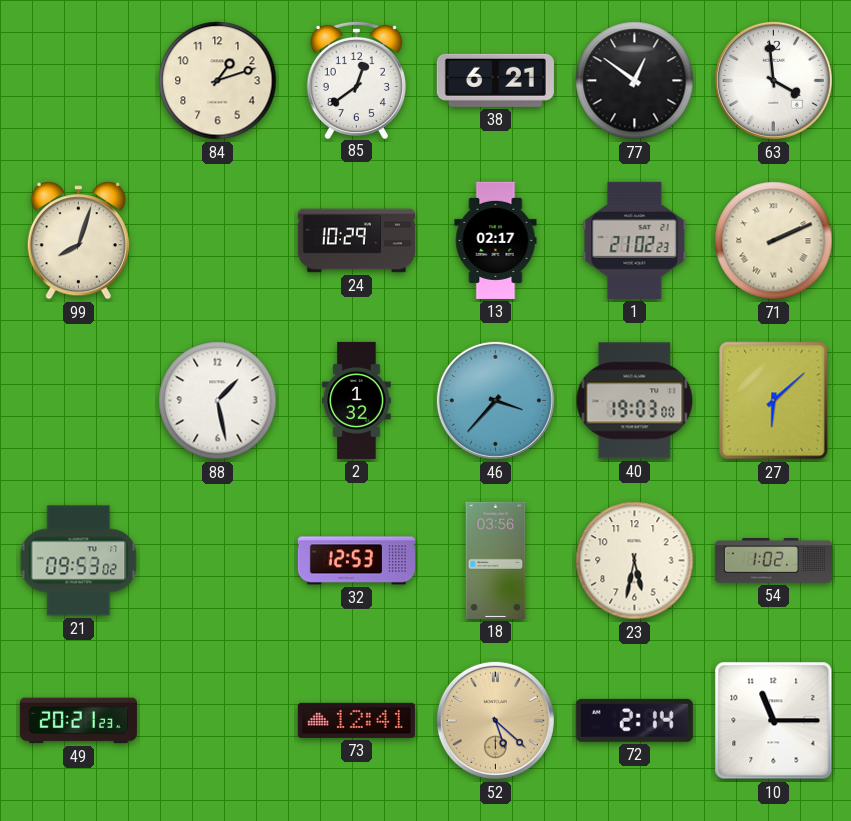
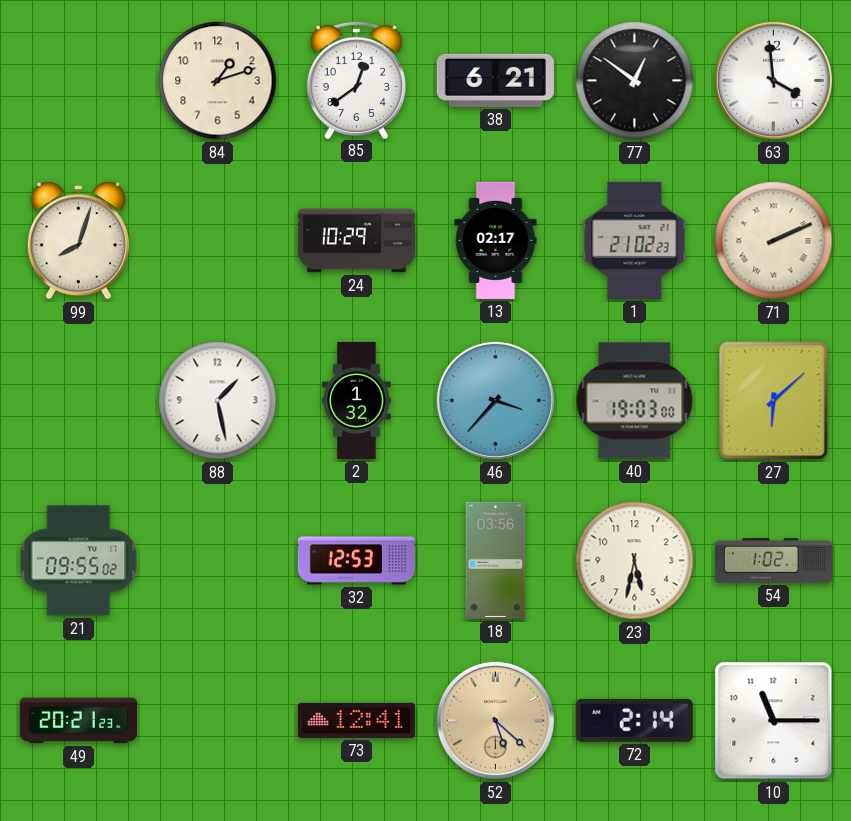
21: 09:53 -> 09:55
